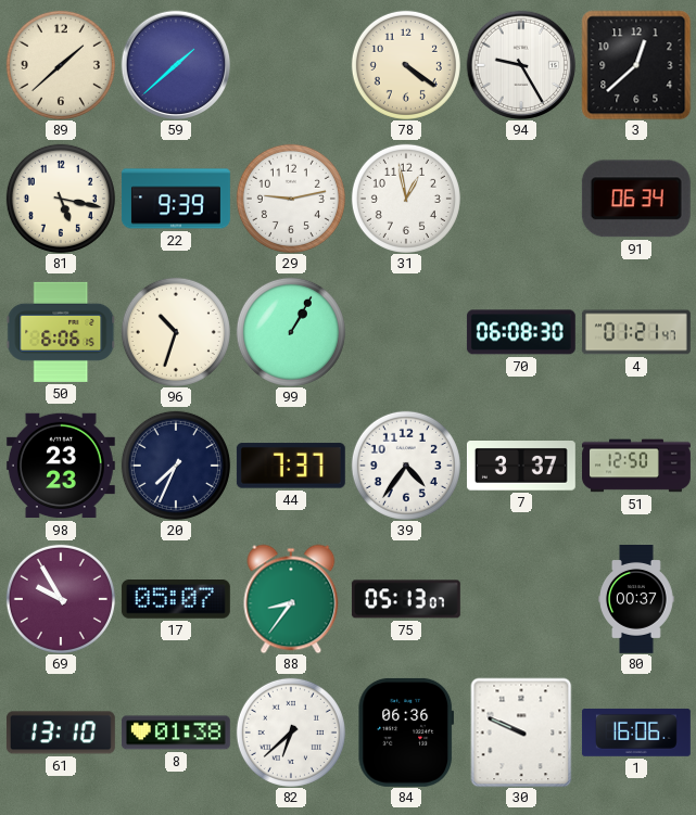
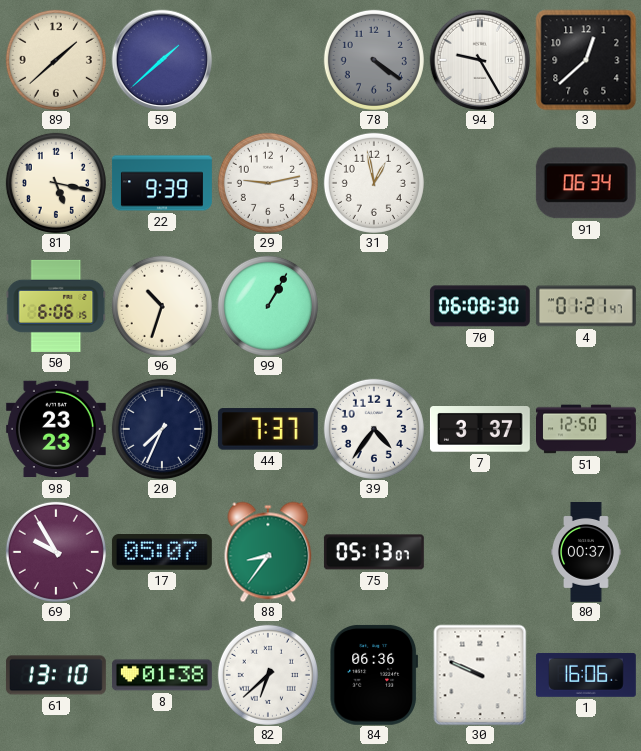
78 dial: cream -> grey
